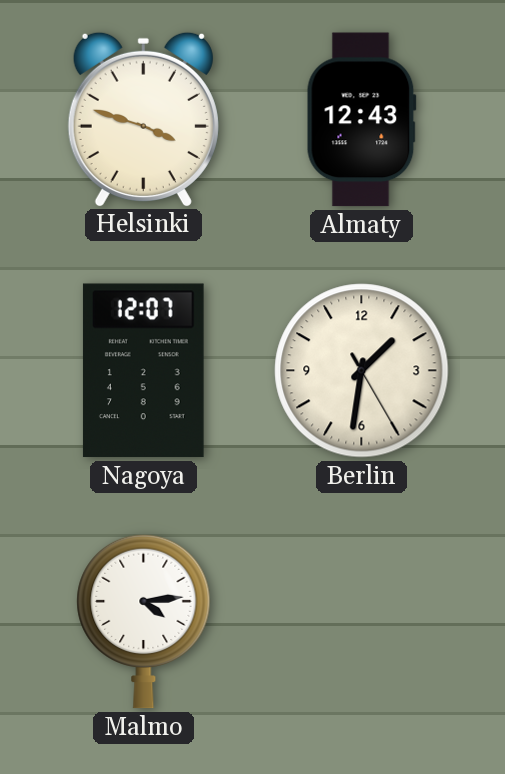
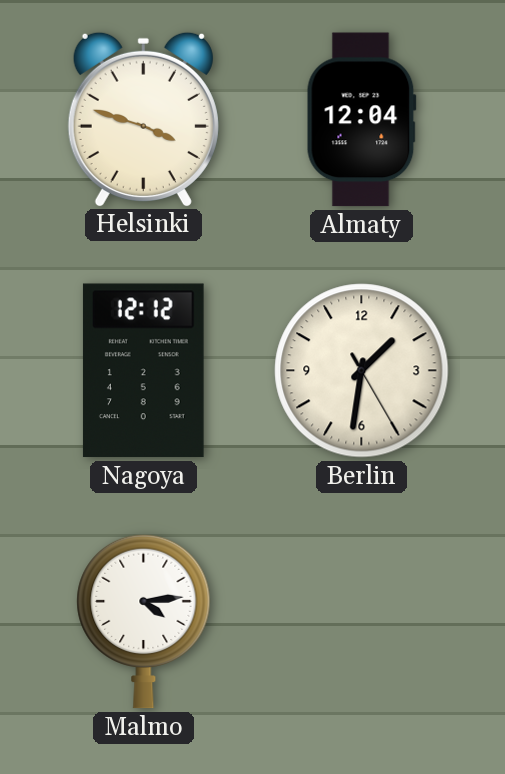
Almaty: 12:43 -> 12:04
Nagoya: 12:07 -> 12:12
